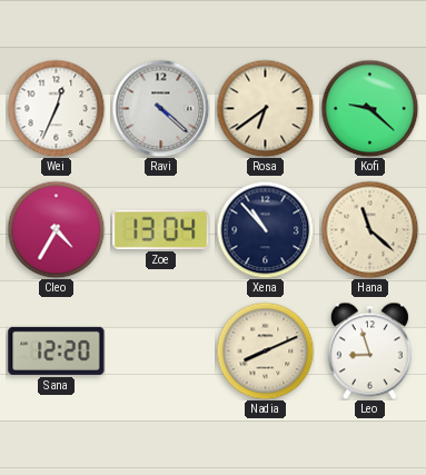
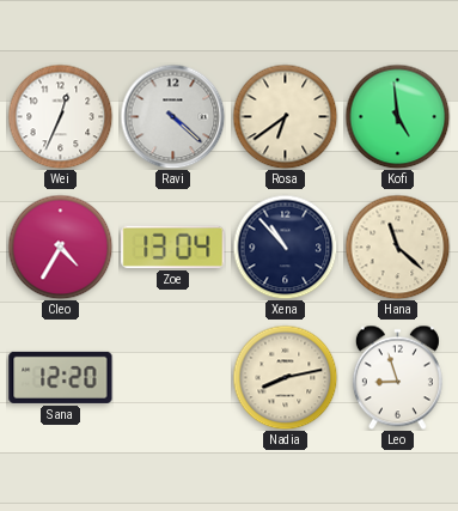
Kofi: 9:22 -> 4:59
Nadia: 8:11 -> 8:13
